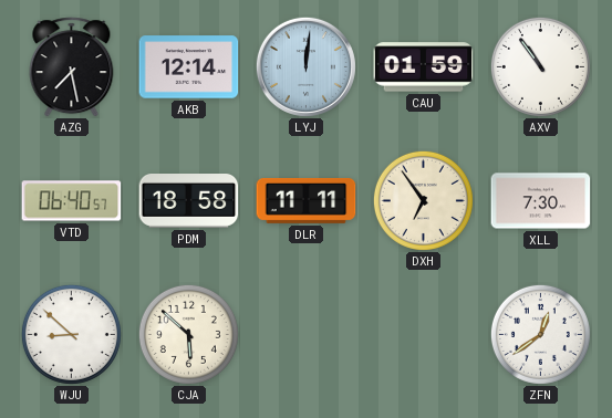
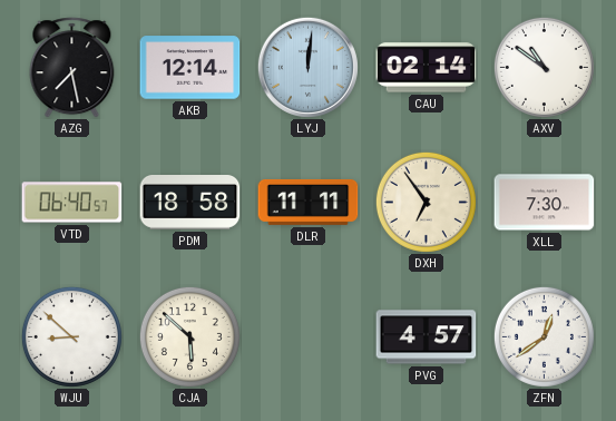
CAU: 01:59 -> 02:14
AXV: 10:54 -> 10:51
PVG: none -> 4:57
